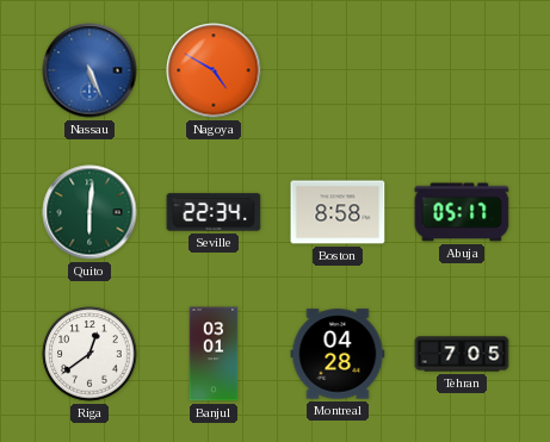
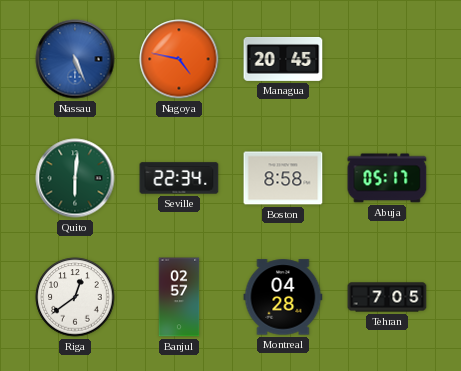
Nagoya: 4:50 -> 4:47
Managua: none -> 20:45
Banjul: 03:01 -> 02:57
